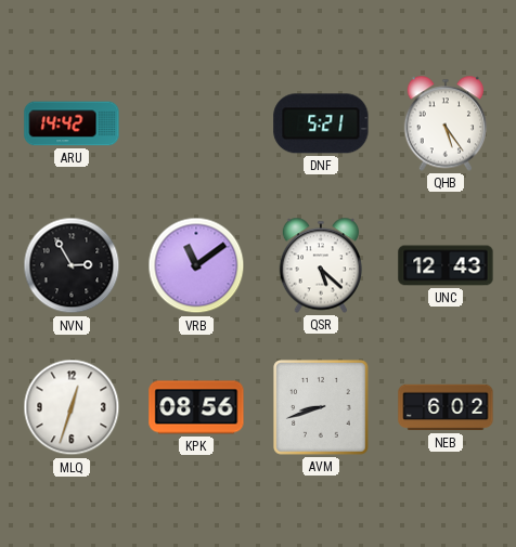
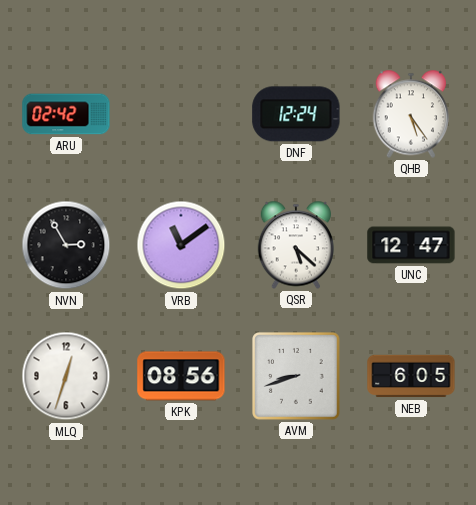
ARU: 14:42 -> 02:42
DNF: 5:21 -> 12:24
UNC: 12:43 -> 12:47
NEB: 6:02 -> 6:05
